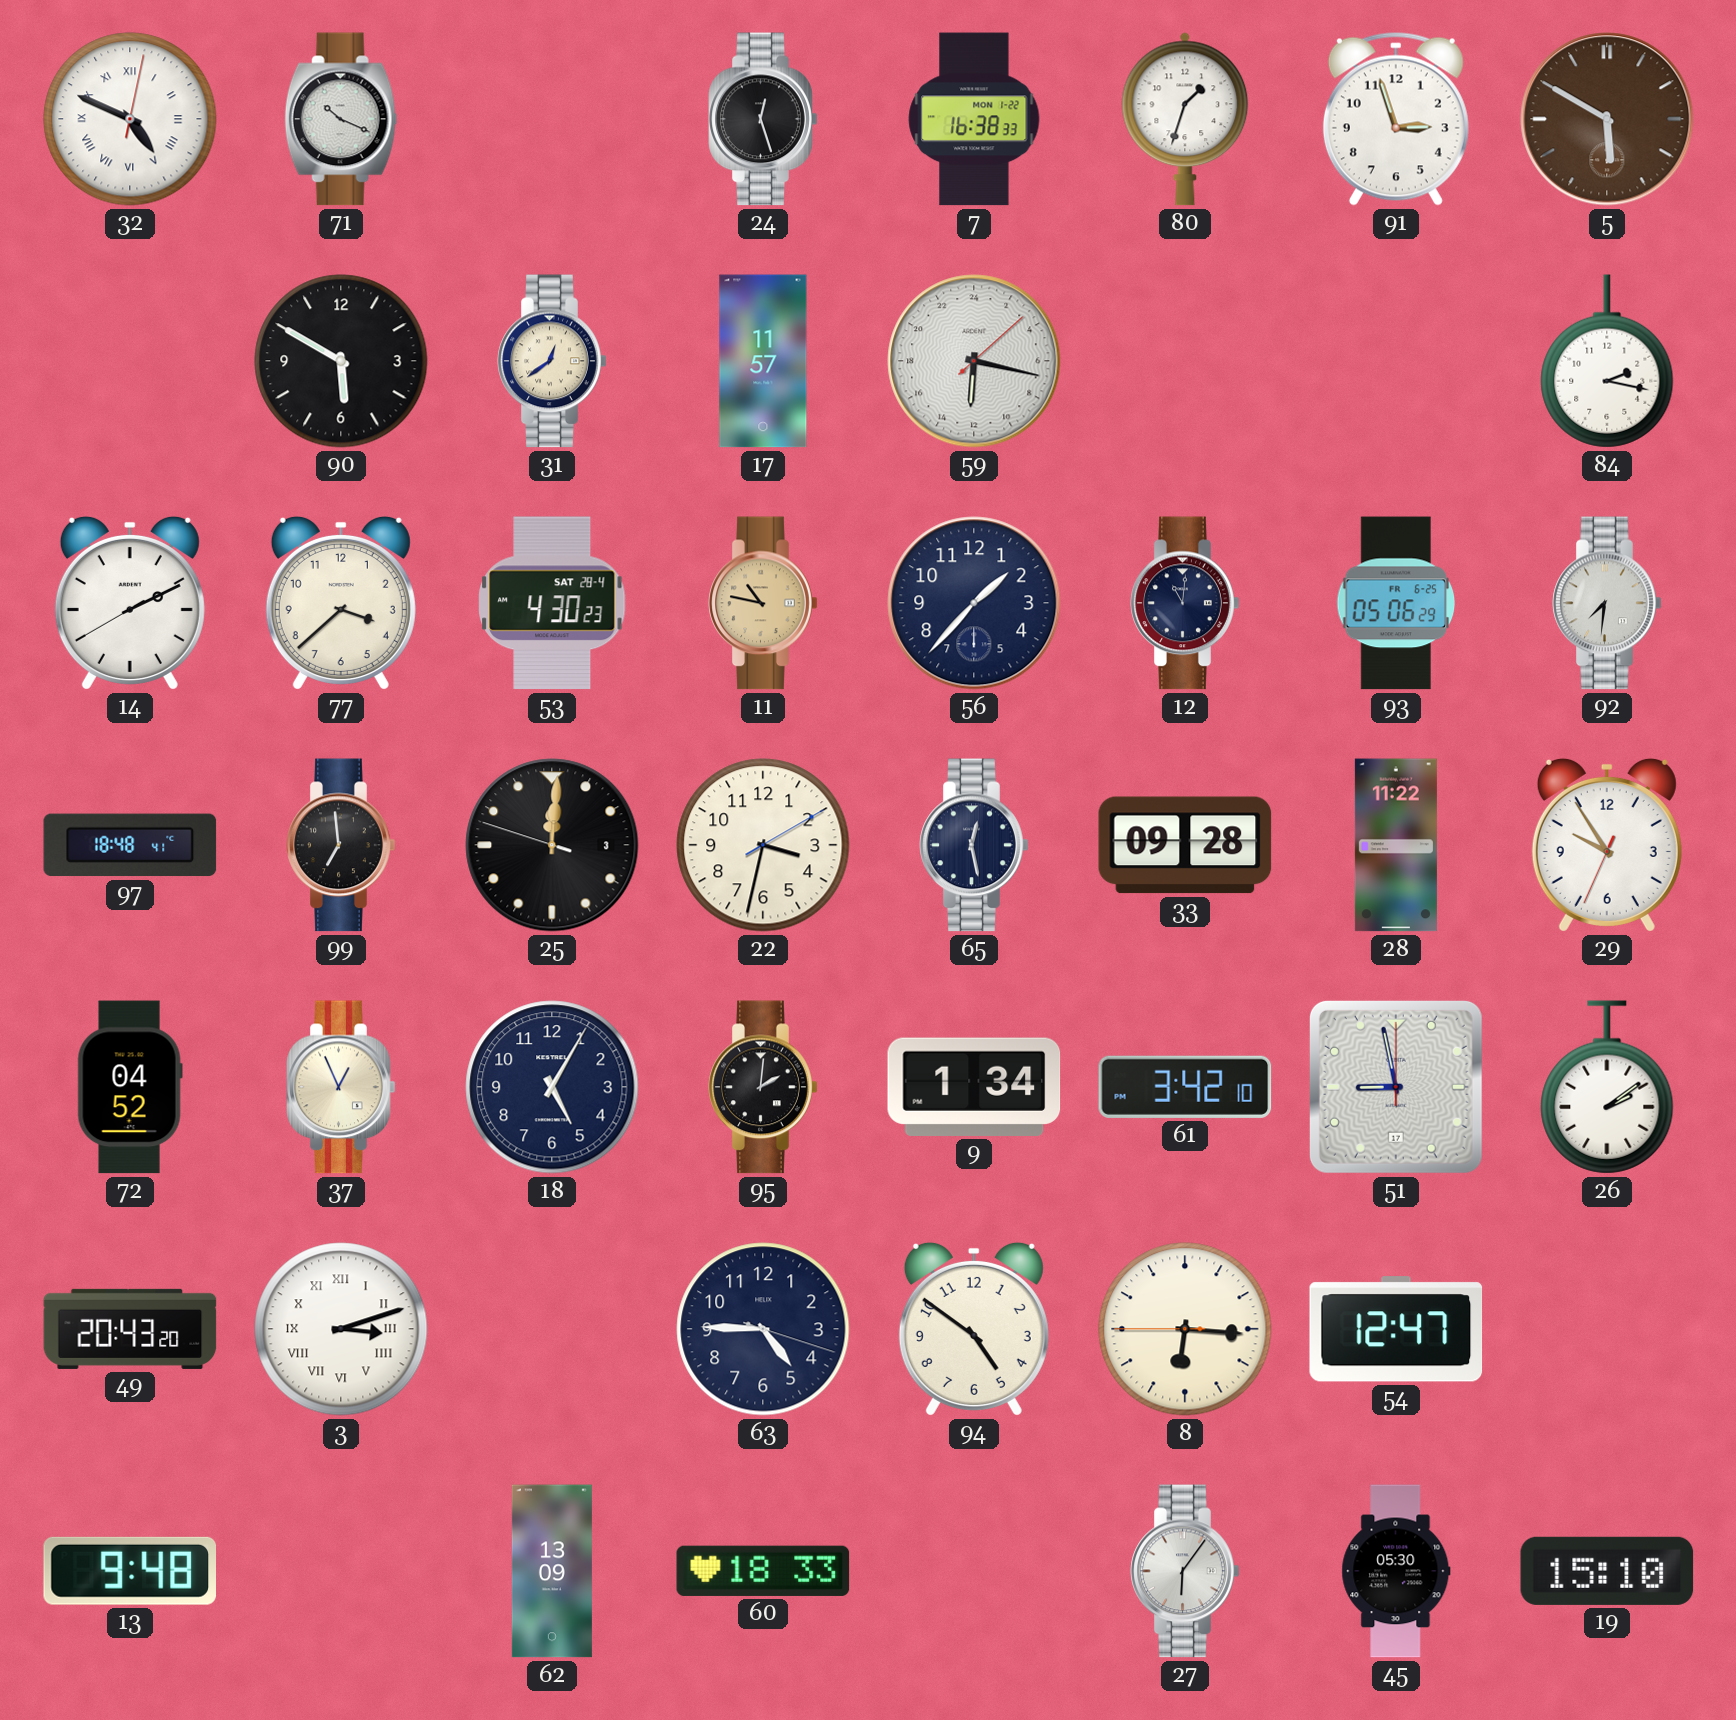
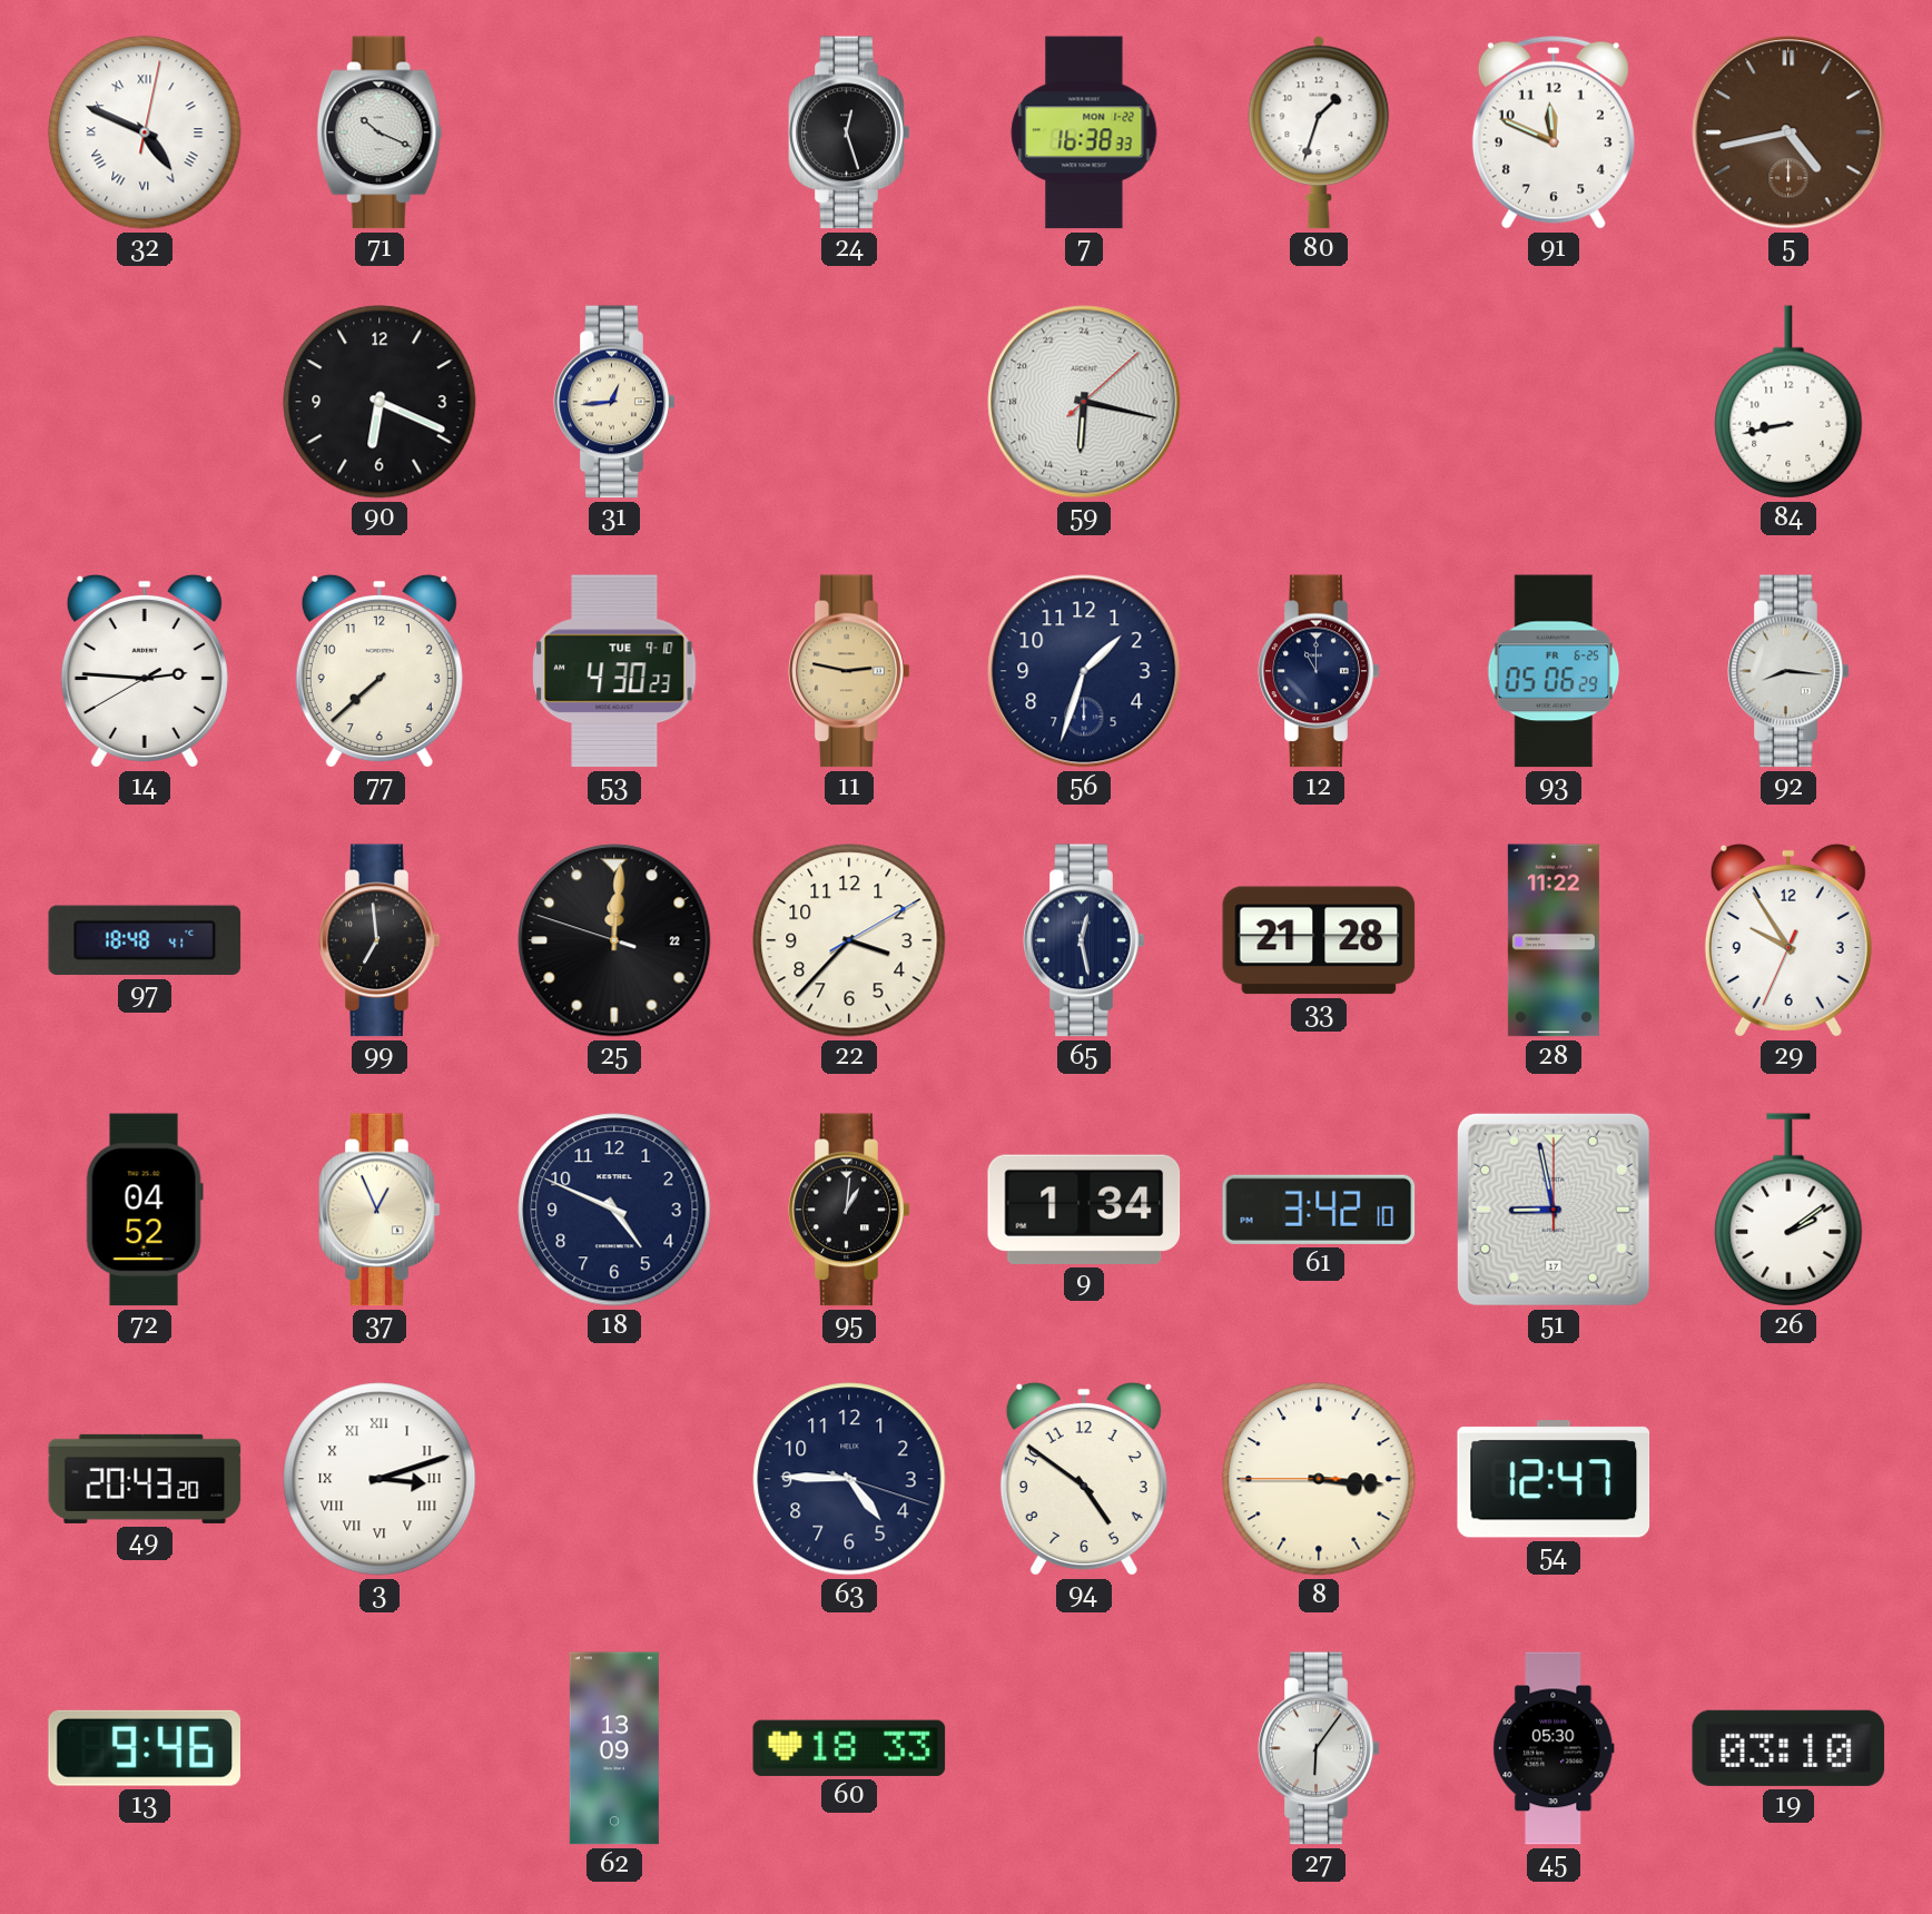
91: 2:57 -> 11:49
5: 5:50 -> 4:43
90: 5:50 -> 6:19
31: 12:39 -> 12:44
17: 11:57 -> none
84: 2:17 -> 8:43
14: 2:10 -> 2:45
77: 3:38 -> 7:38
53 date: SAT 28-4 -> TUE 9-10
11: 10:47 -> 2:47
56: 1:37 -> 1:33
12: 11:01 -> 11:00
92: 7:31 -> 8:16
25 date: 3 -> 22
22: 3:32 -> 3:37
33: 09:28 -> 21:28
18: 5:05 -> 4:49
95: 2:01 -> 1:01
8: 6:15 -> 3:15
13: 9:48 -> 9:46
19: 15:10 -> 03:10
